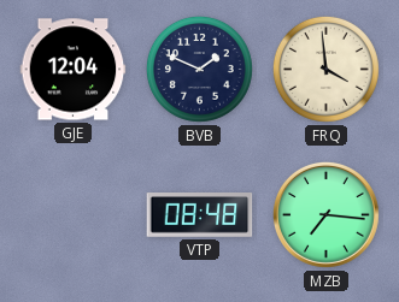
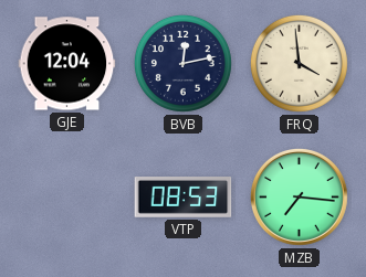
BVB: 1:49 -> 12:13
VTP: 08:48 -> 08:53
